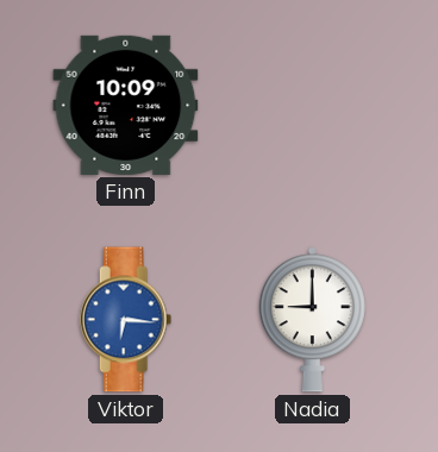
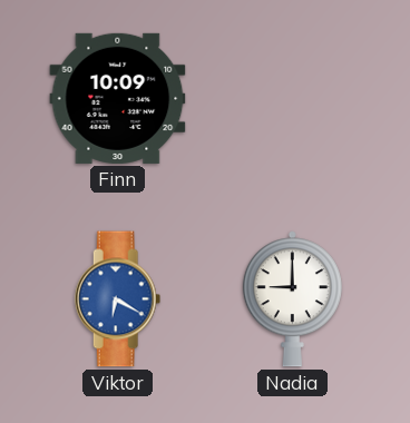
Viktor: 6:16 -> 6:20
